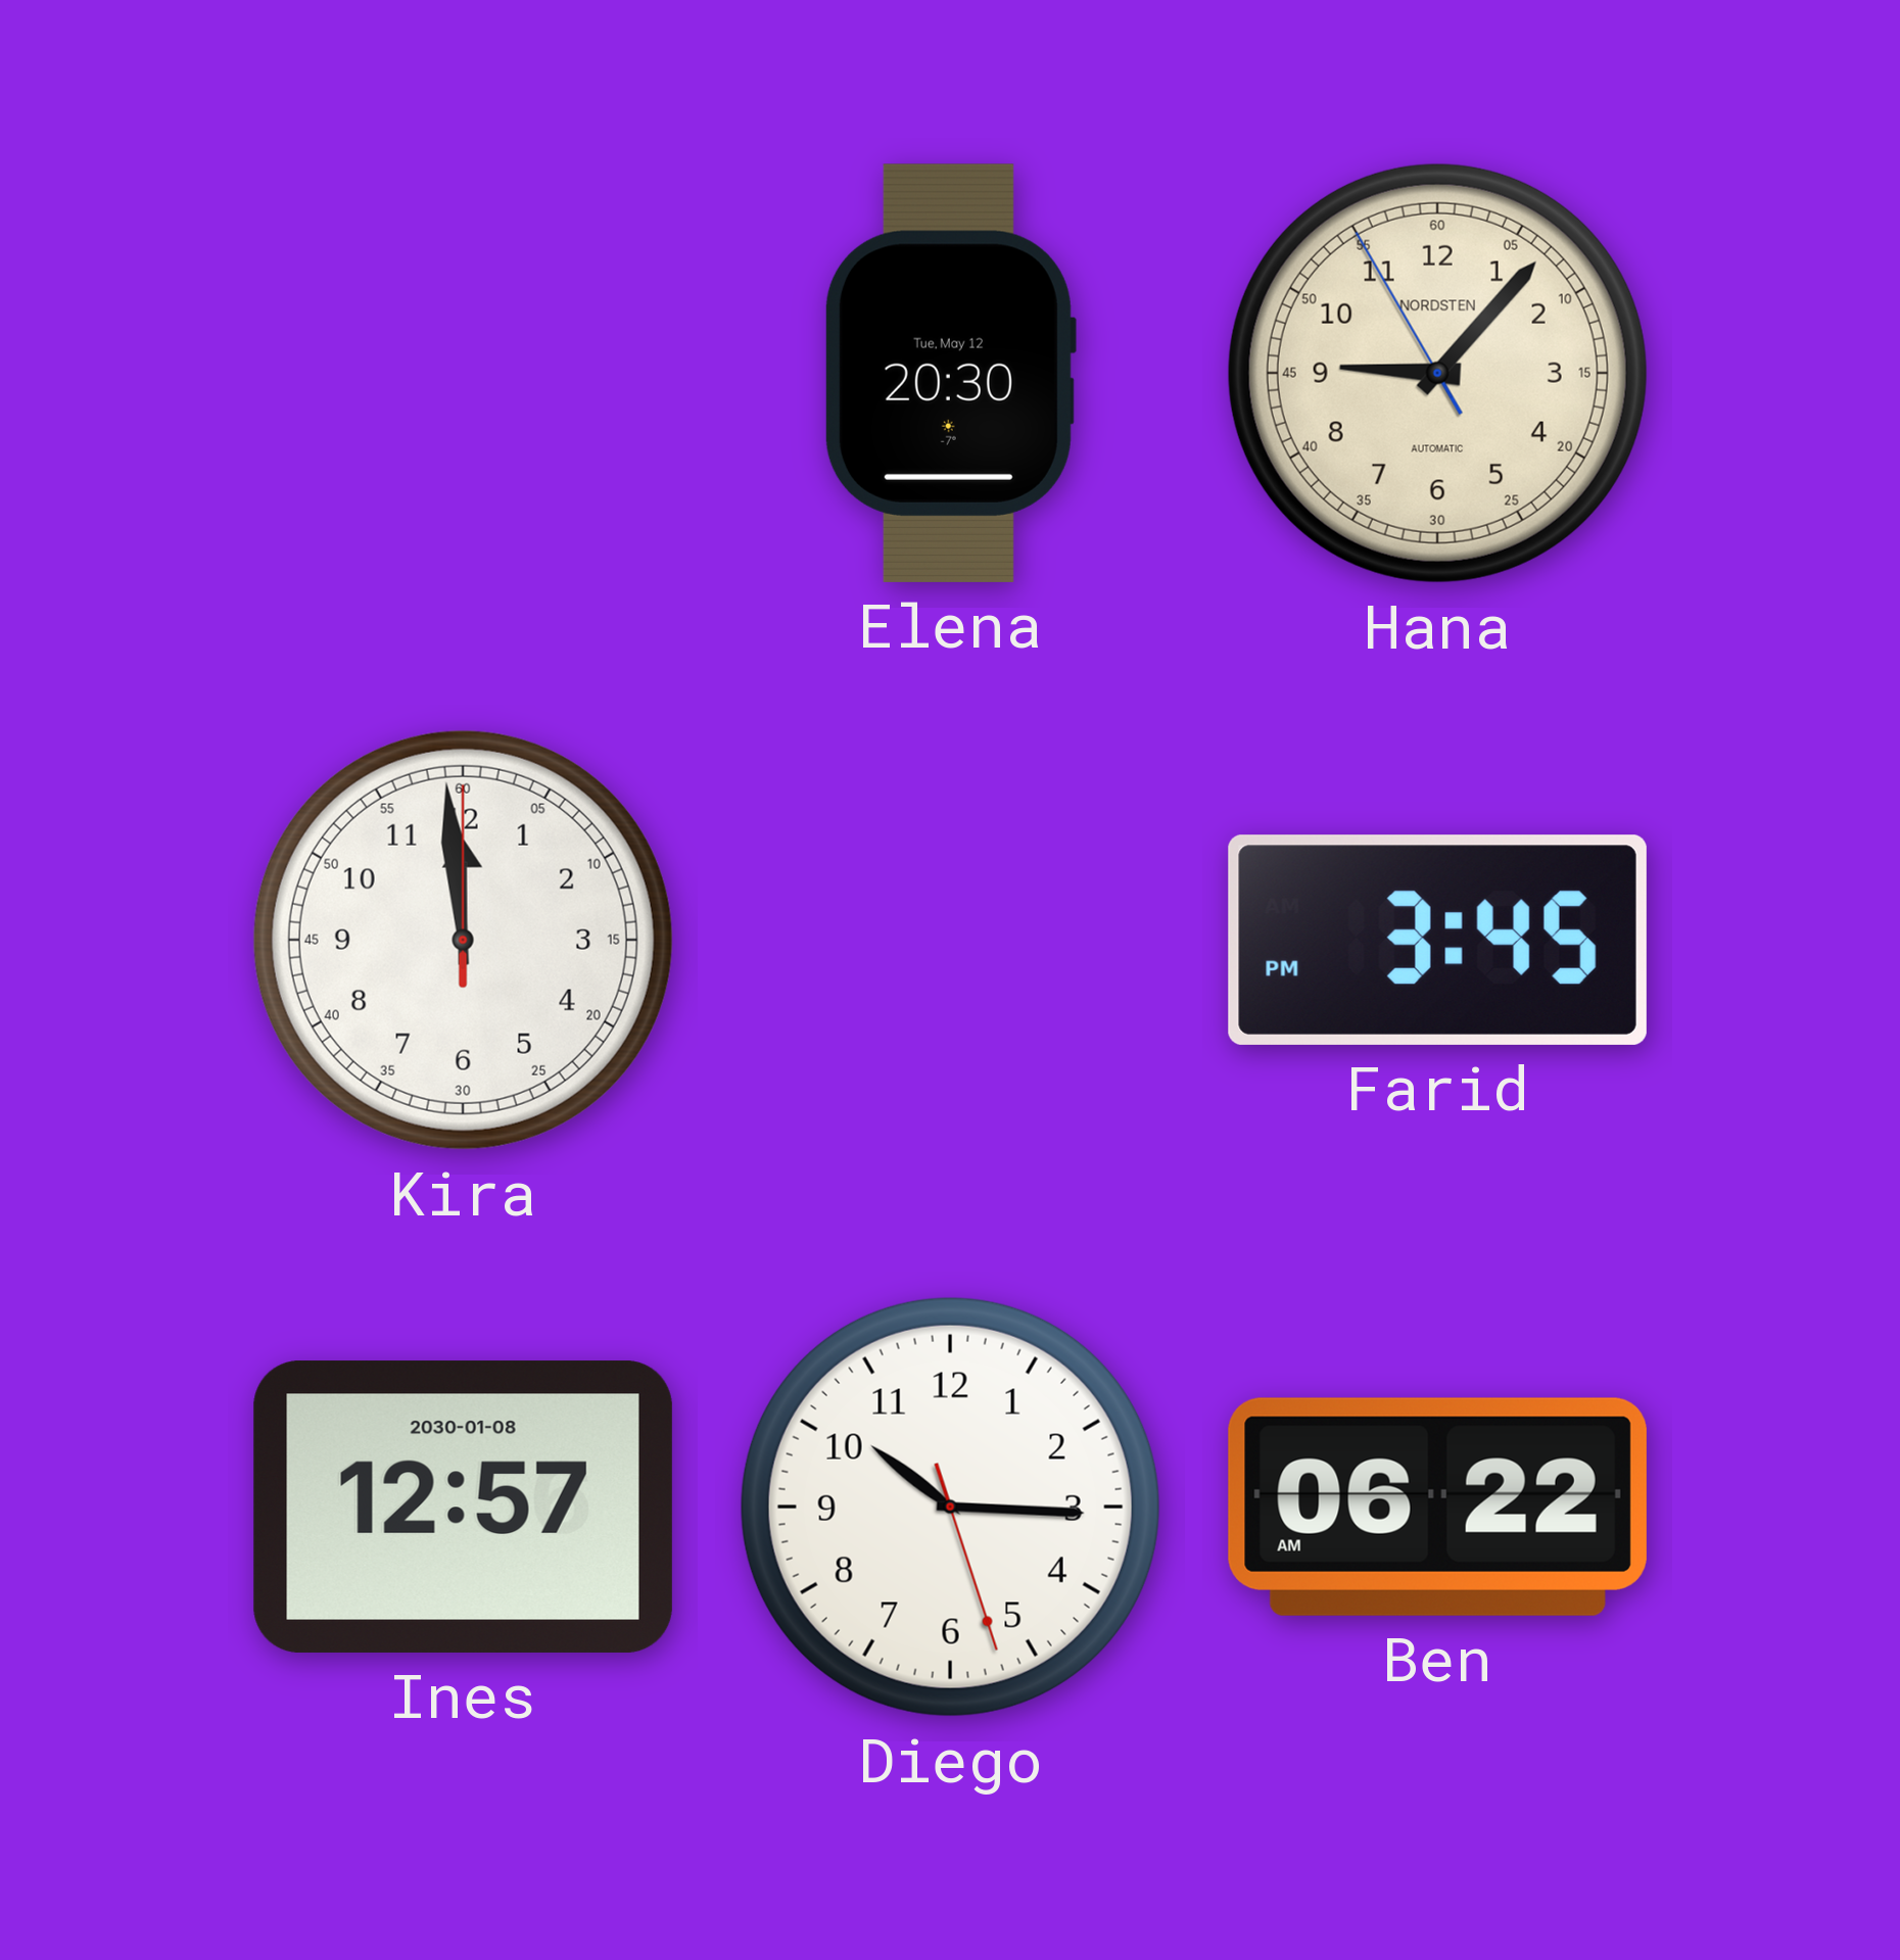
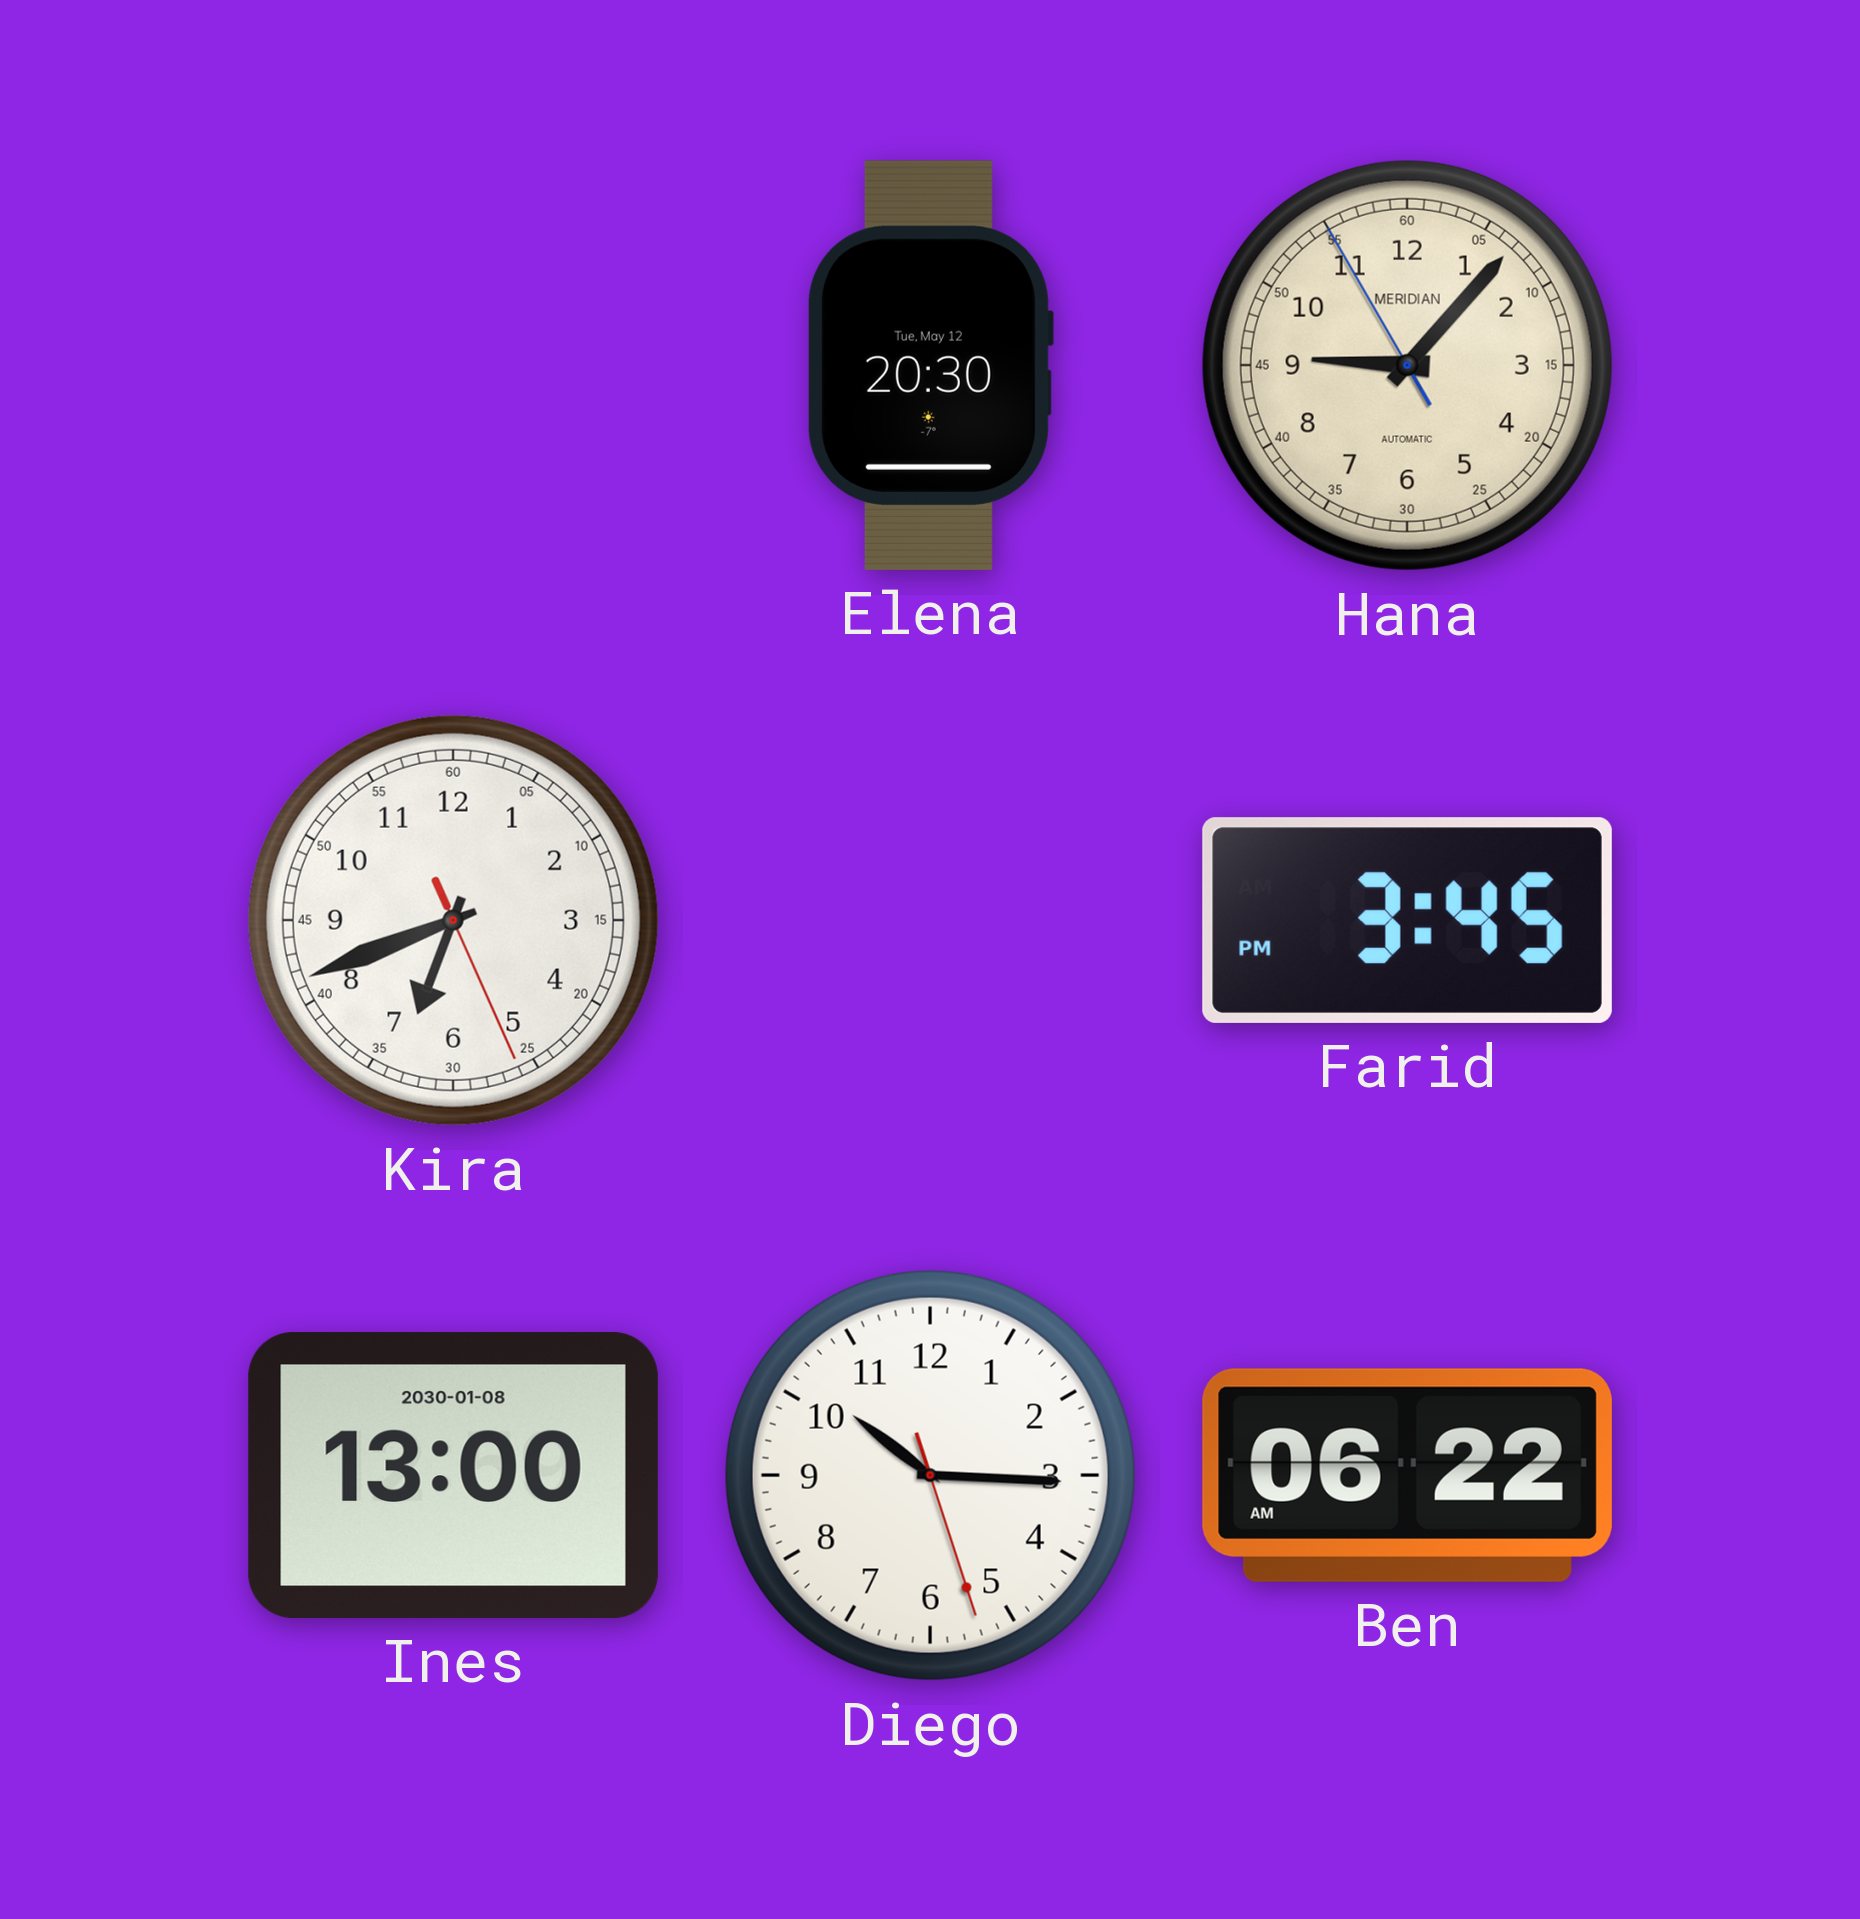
Hana brand: NORDSTEN -> MERIDIAN
Kira: 11:59 -> 6:41
Ines: 12:57 -> 13:00
